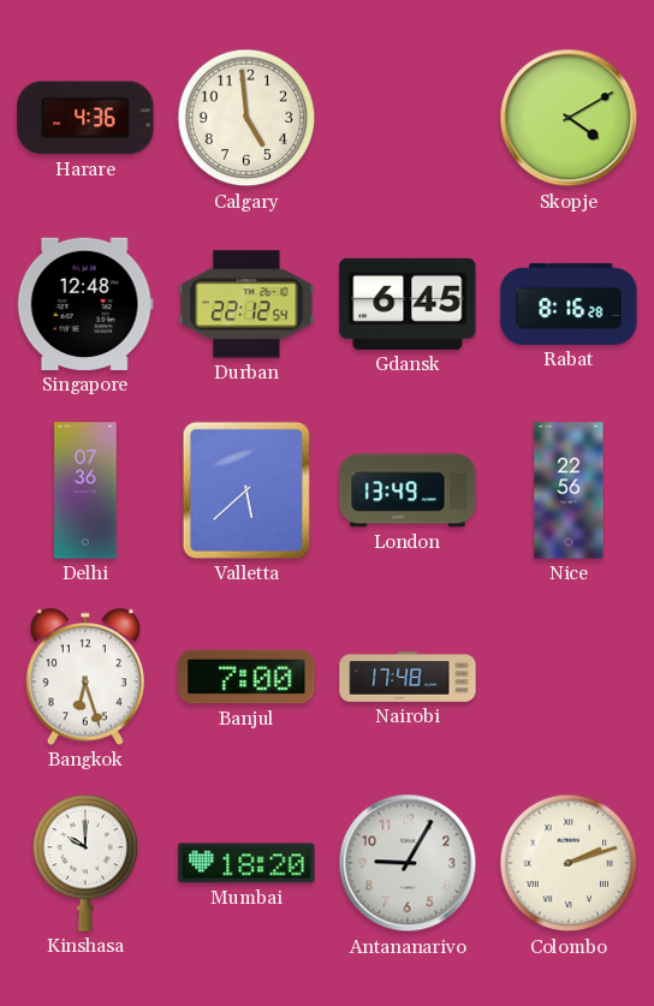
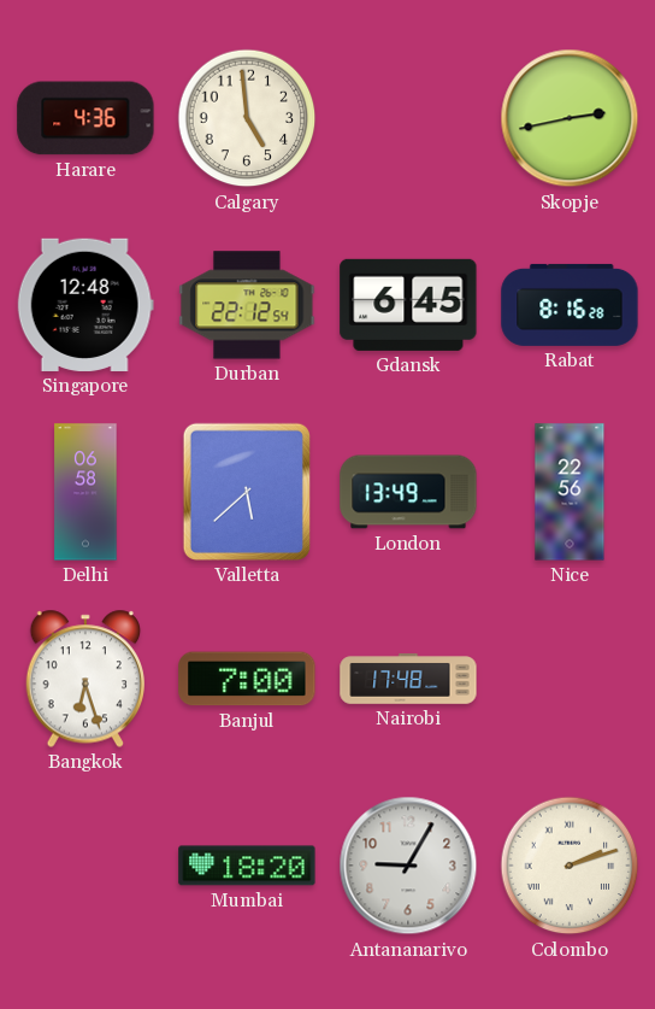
Skopje: 4:10 -> 2:43
Delhi: 07:36 -> 06:58
Kinshasa: 10:00 -> none
